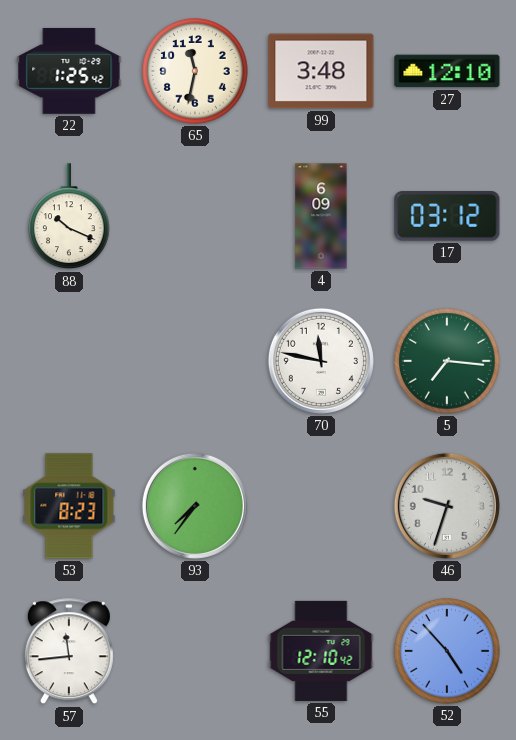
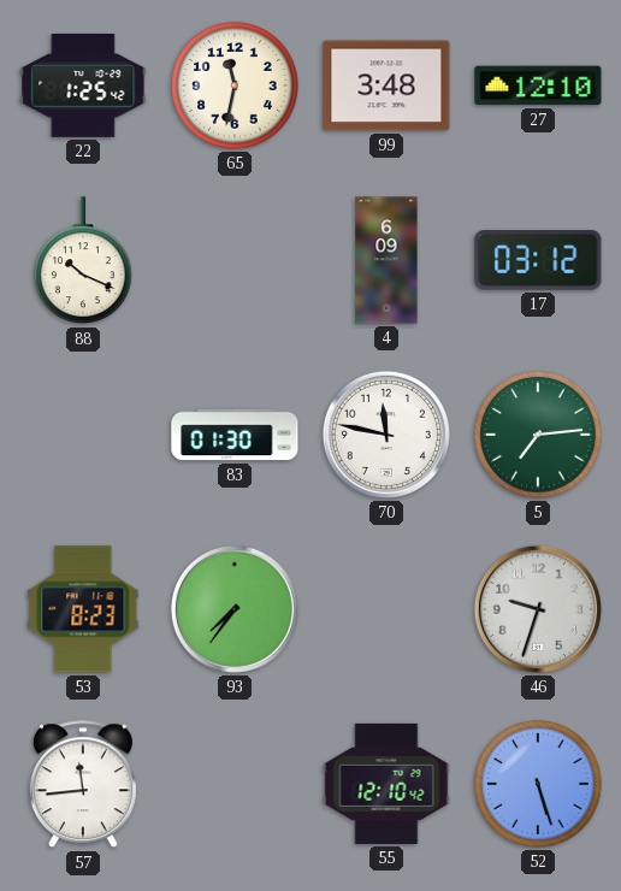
83: none -> 01:30
5: 7:16 -> 7:14
52: 4:53 -> 5:27
